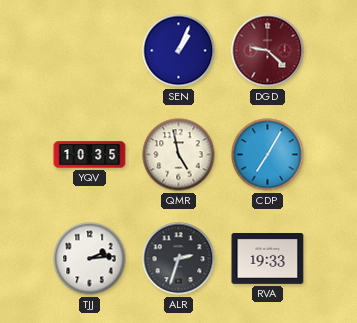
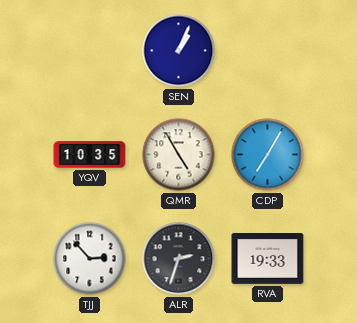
DGD: 9:22 -> none
QMR: 4:58 -> 4:55
TJJ: 2:14 -> 2:53
